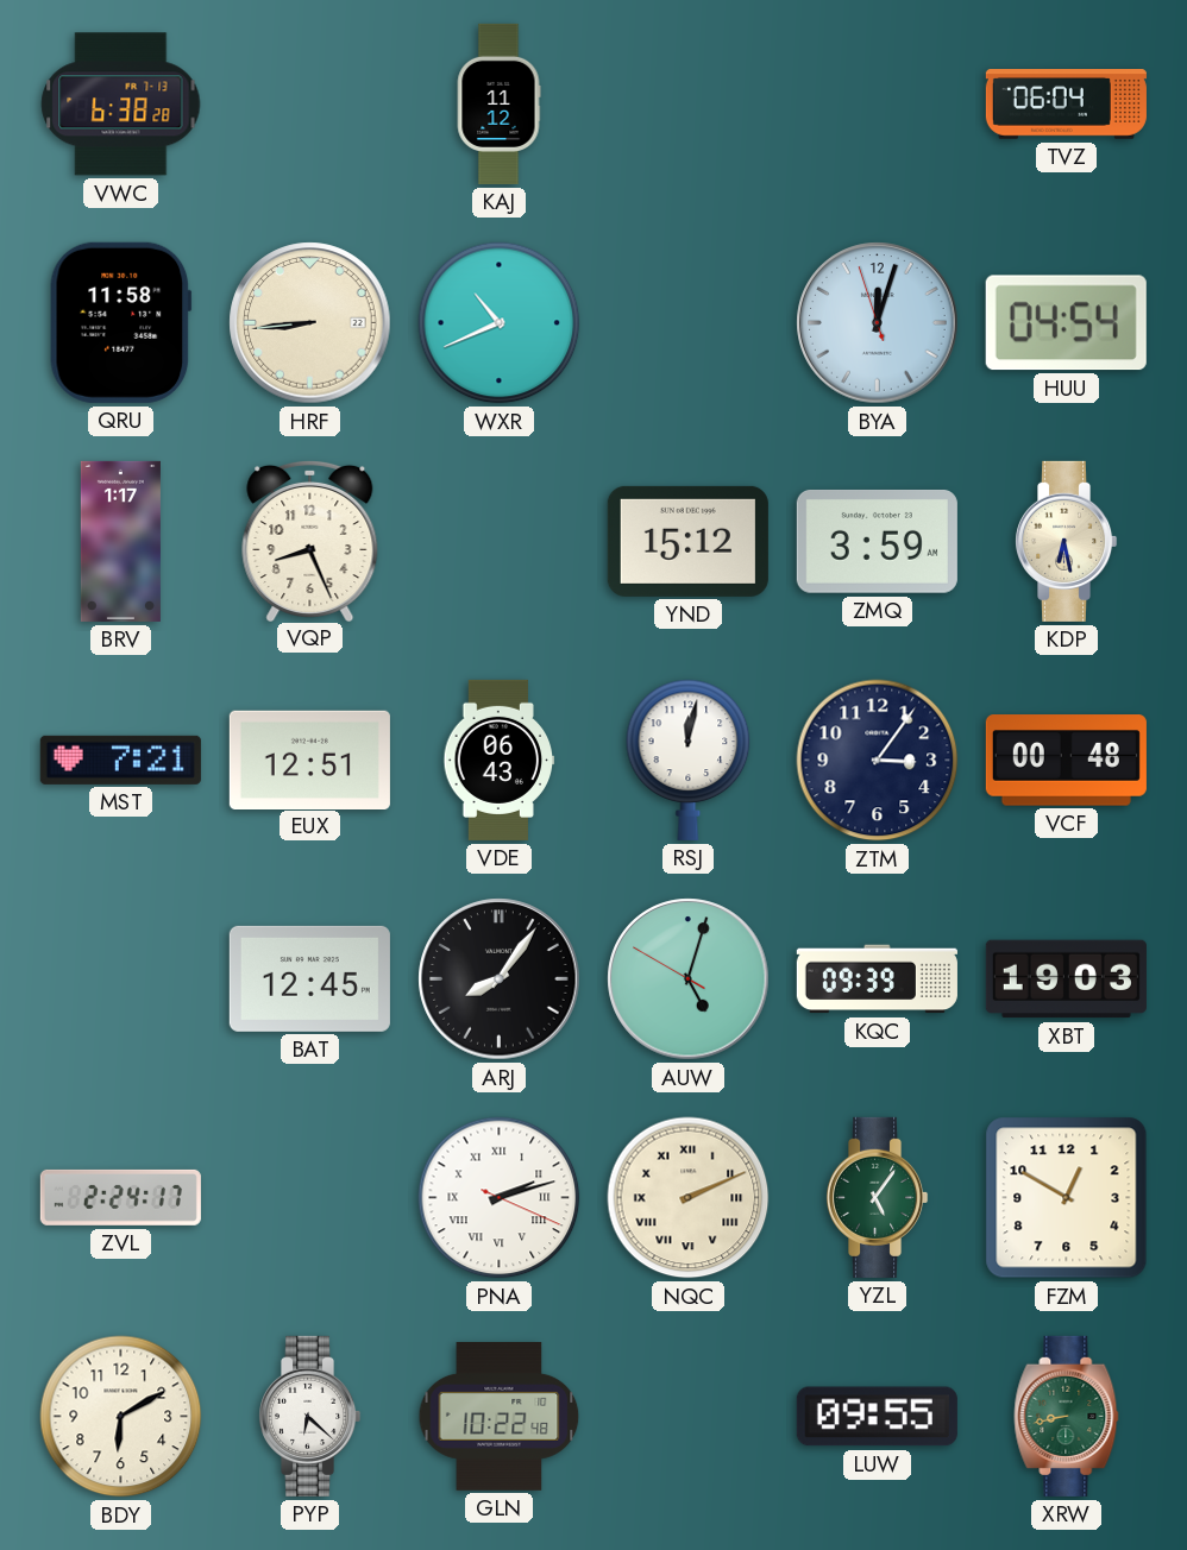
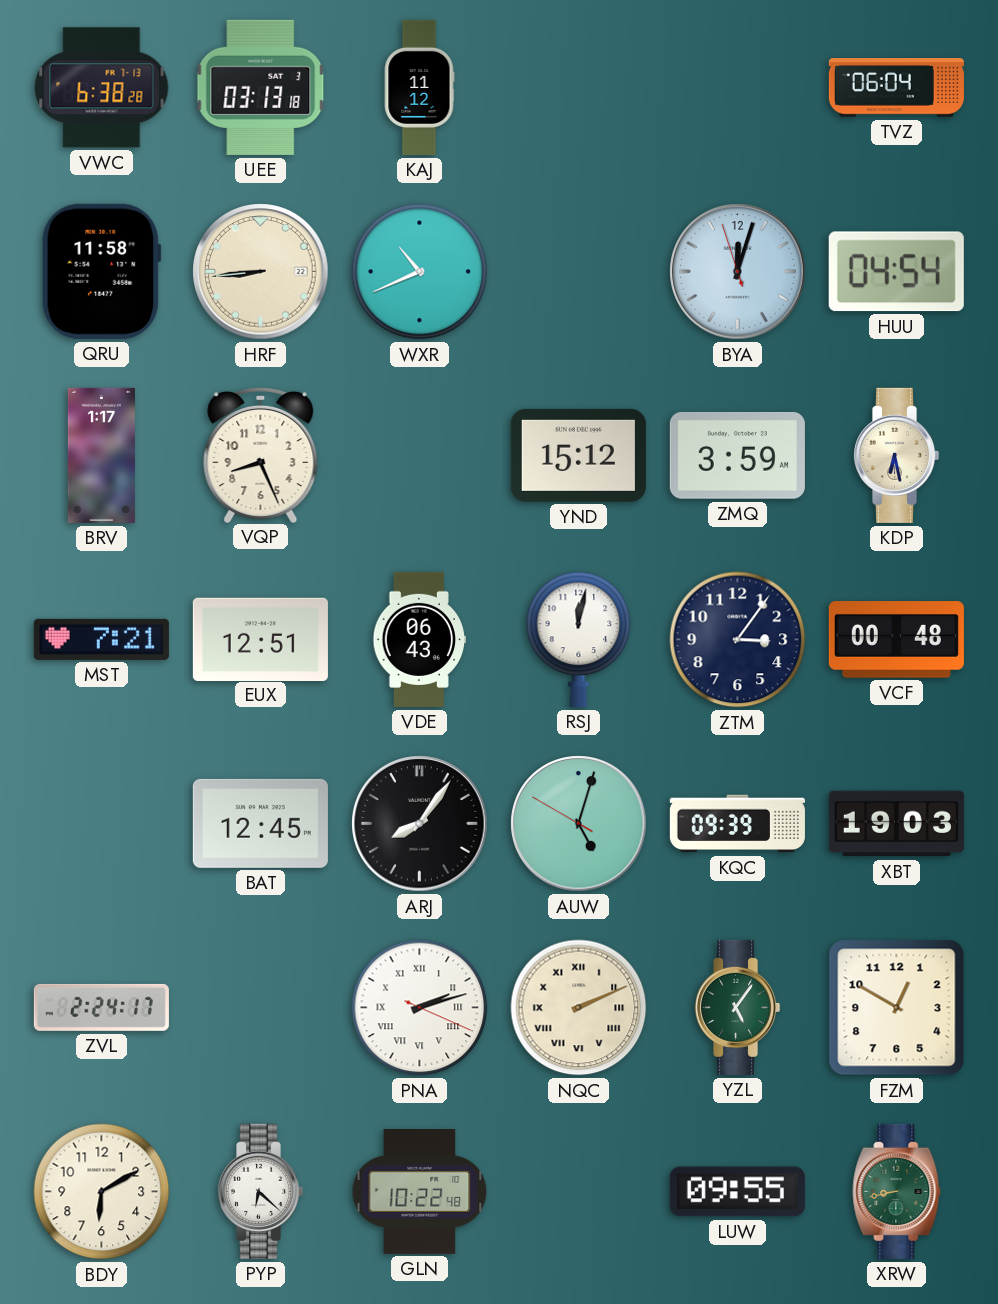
UEE: none -> 03:13
